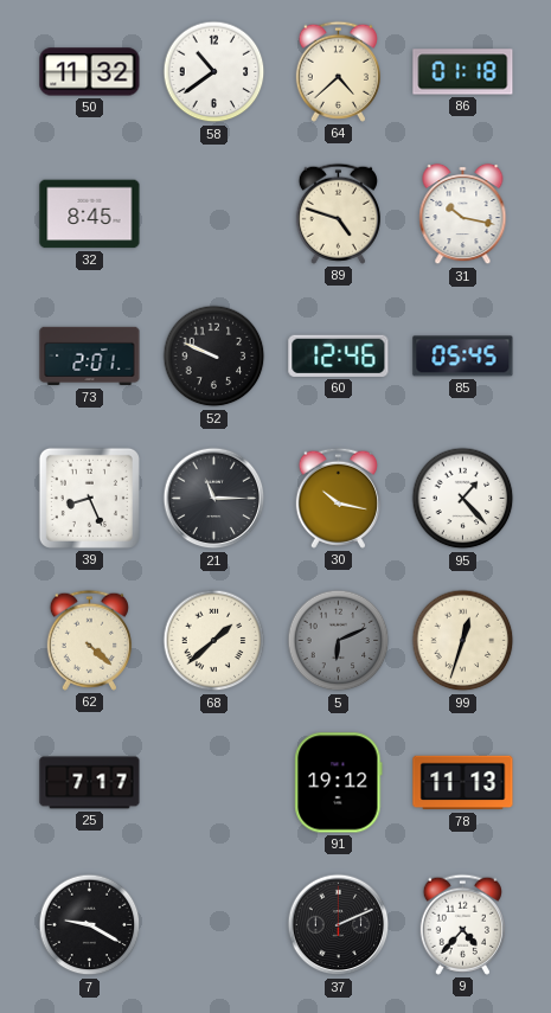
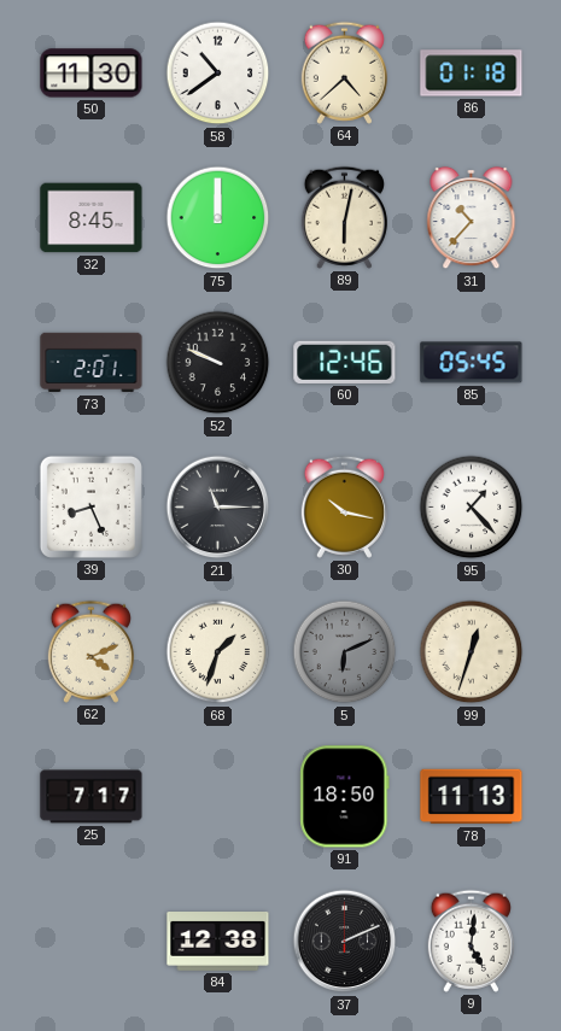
50: 11:32 -> 11:30
75: none -> 12:00
89: 4:48 -> 6:02
31: 10:17 -> 10:37
62: 4:22 -> 4:11
68: 1:38 -> 1:33
91: 19:12 -> 18:50
7: 9:20 -> none
84: none -> 12:38
9: 4:37 -> 5:01
